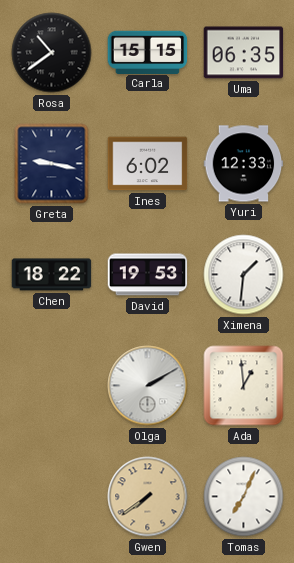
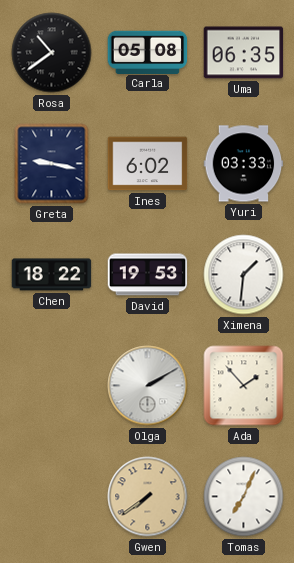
Carla: 15:15 -> 05:08
Yuri: 12:33 -> 03:33
Ada: 12:59 -> 1:53
